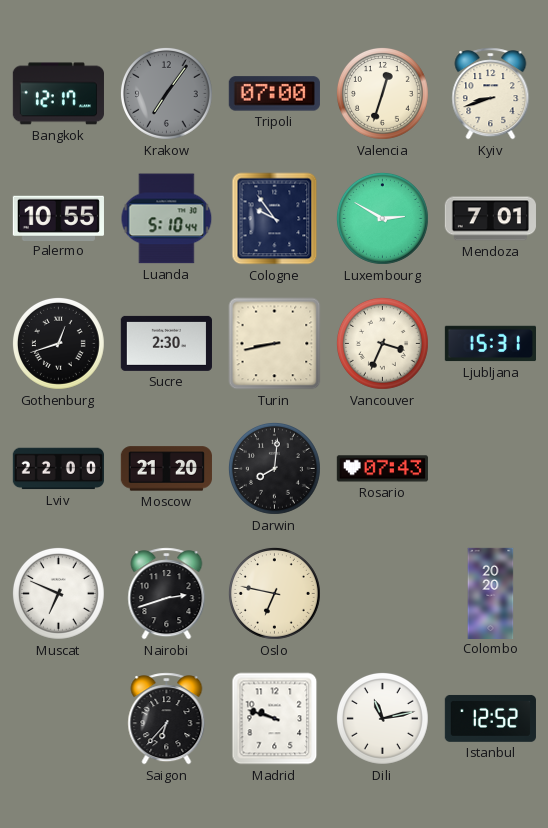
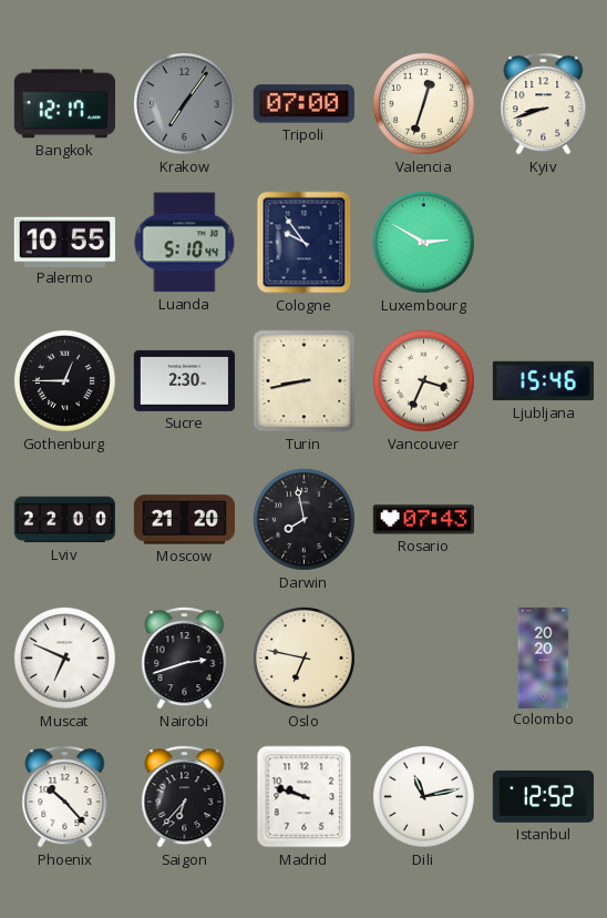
Mendoza: 7:01 -> none
Gothenburg: 12:42 -> 12:45
Ljubljana: 15:31 -> 15:46
Darwin: 8:01 -> 7:58
Phoenix: none -> 10:23
